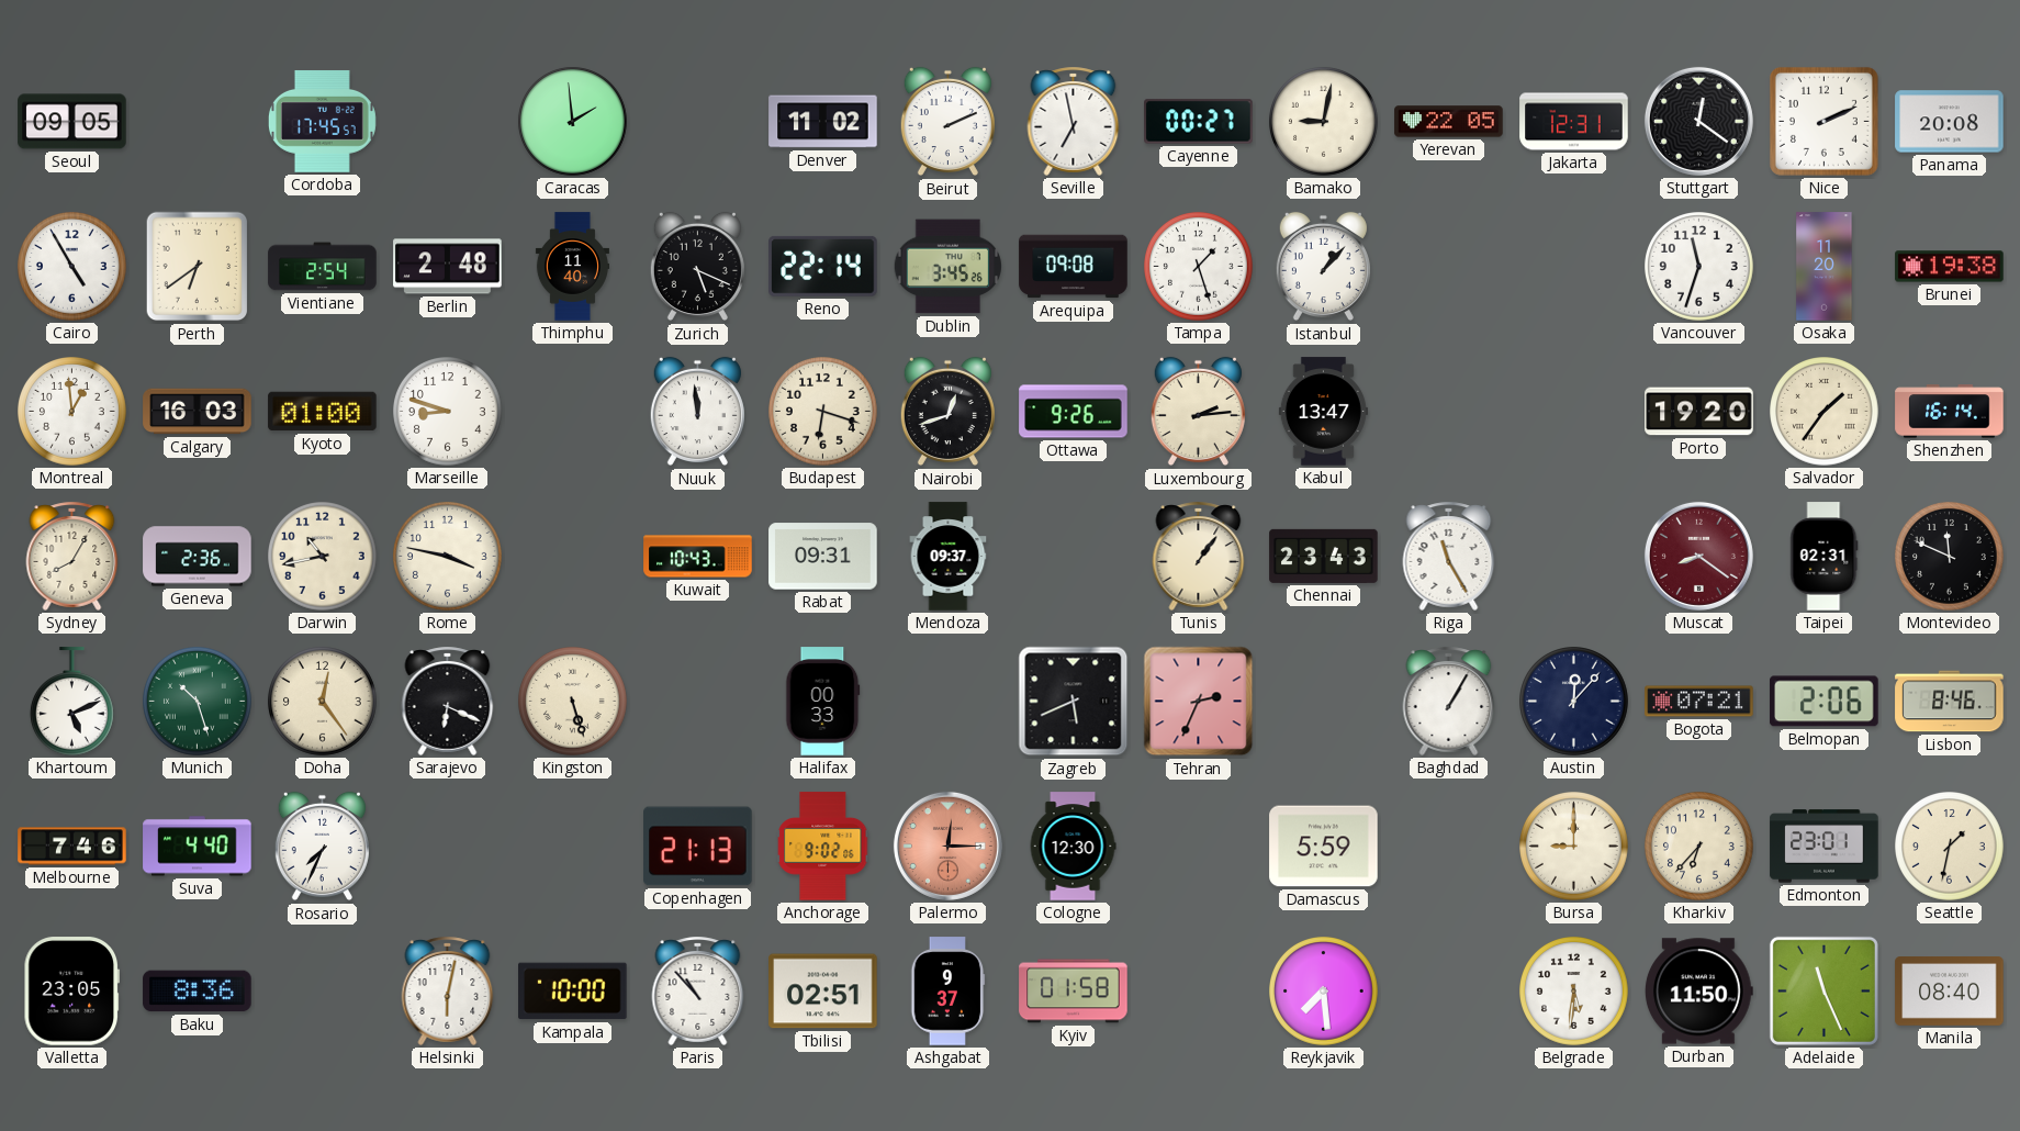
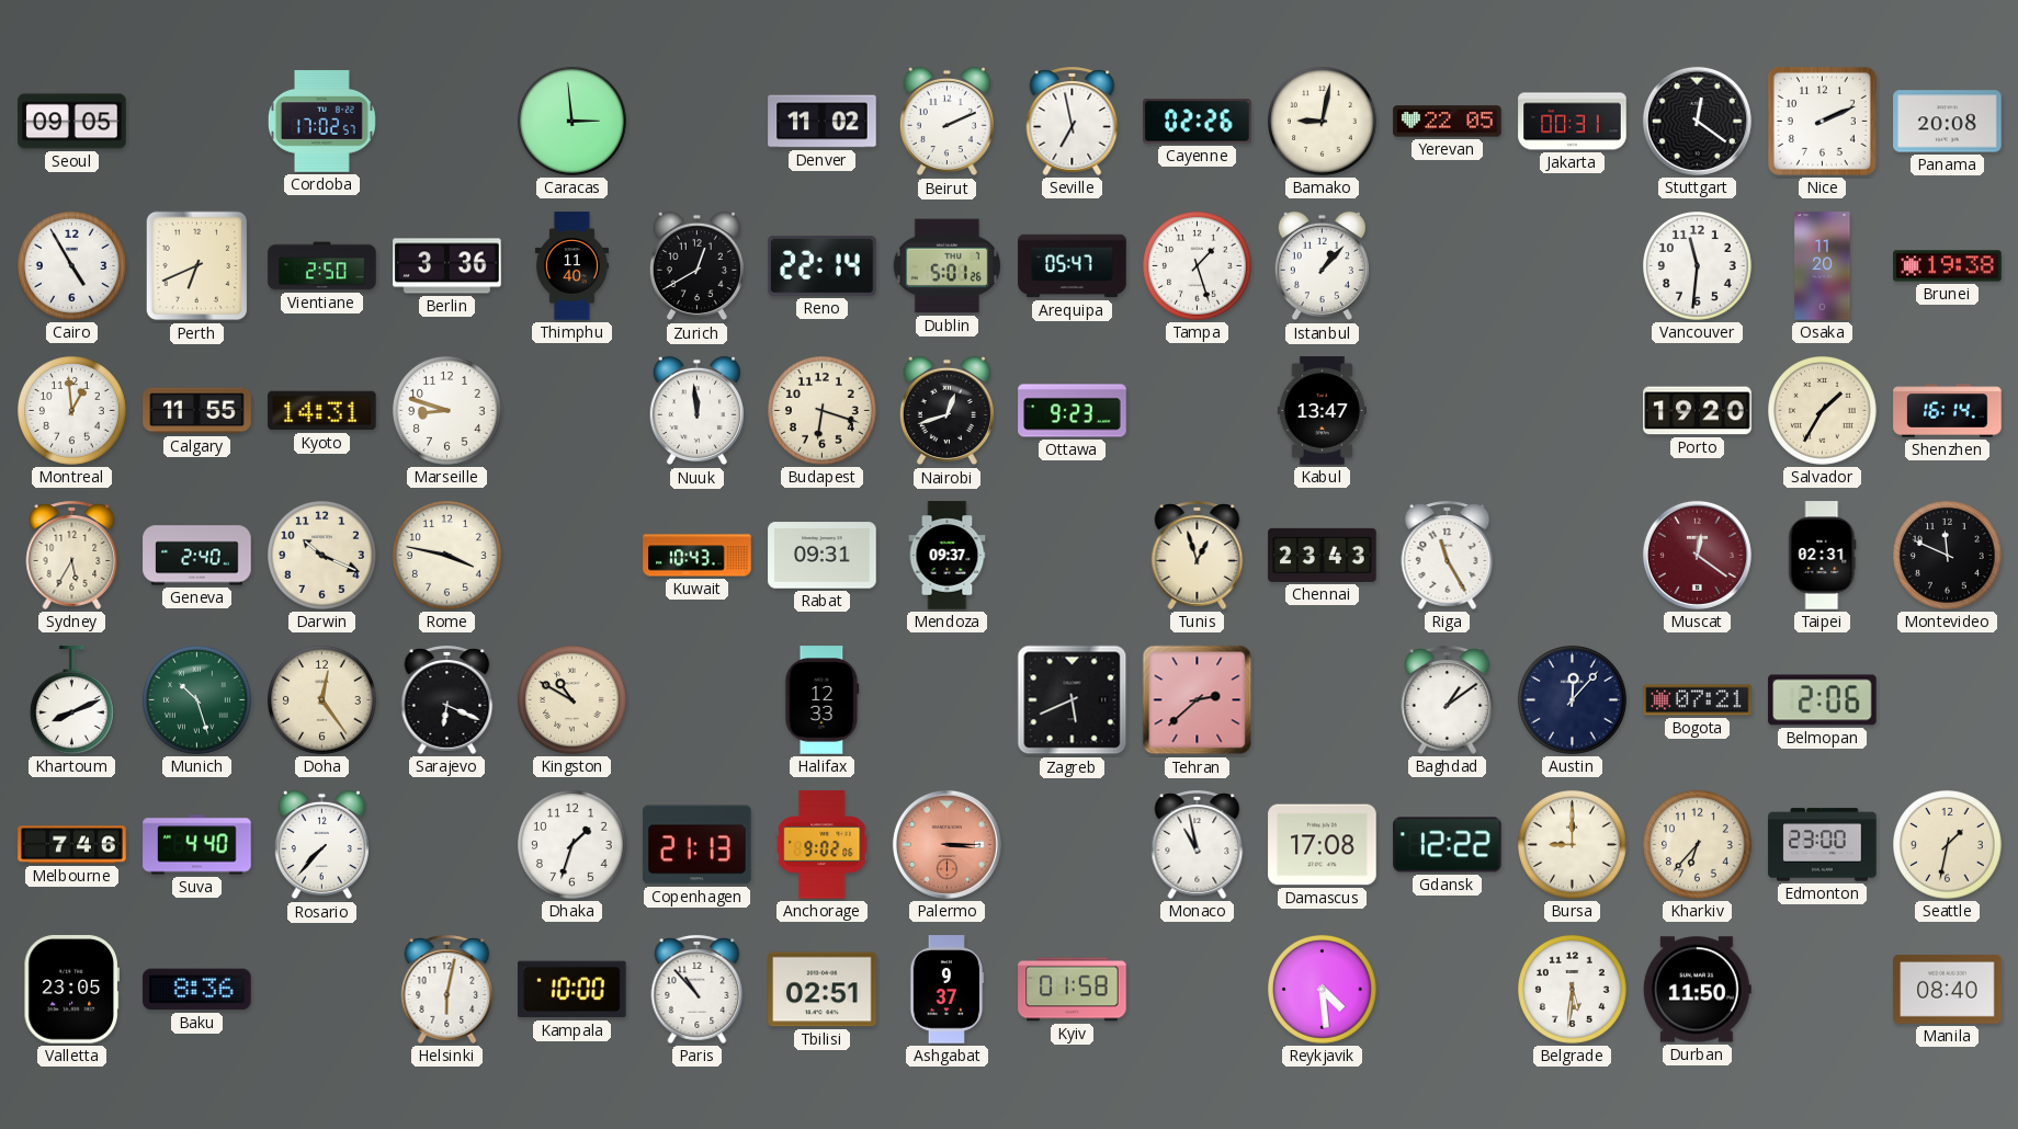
Cordoba: 17:45 -> 17:02
Caracas: 1:59 -> 2:59
Cayenne: 00:27 -> 02:26
Jakarta: 12:31 -> 00:31
Perth: 6:39 -> 6:41
Vientiane: 2:54 -> 2:50
Berlin: 2:48 -> 3:36
Zurich: 5:19 -> 12:40
Dublin: 3:45 -> 5:01
Arequipa: 09:08 -> 05:47
Vancouver: 11:33 -> 11:31
Calgary: 16:03 -> 11:55
Kyoto: 01:00 -> 14:31
Ottawa: 9:26 -> 9:23
Luxembourg: 2:14 -> none
Salvador: 1:36 -> 1:35
Sydney: 8:05 -> 5:35
Geneva: 2:36 -> 2:40
Darwin: 10:43 -> 10:19
Tunis: 1:06 -> 12:57
Muscat: 8:21 -> 12:21
Khartoum: 5:11 -> 8:11
Kingston: 5:27 -> 10:50
Halifax: 00:33 -> 12:33
Tehran: 2:34 -> 2:38
Baghdad: 1:05 -> 1:09
Lisbon: 8:46 -> none
Rosario: 7:34 -> 7:37
Dhaka: none -> 1:33
Palermo: 12:15 -> 3:15
Cologne: 12:30 -> none
Monaco: none -> 10:58
Damascus: 5:59 -> 17:08
Gdansk: none -> 12:22
Edmonton: 23:01 -> 23:00
Reykjavik: 7:29 -> 4:29
Adelaide: 11:26 -> none
